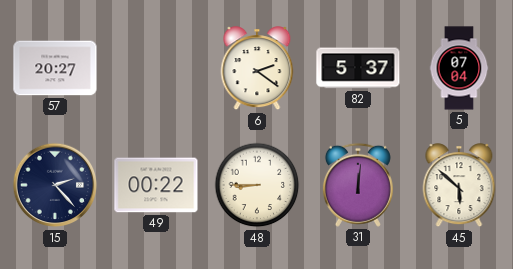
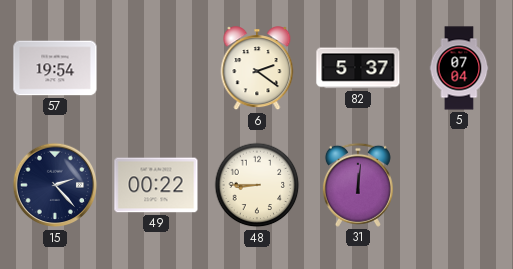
57: 20:27 -> 19:54
45: 5:52 -> none
